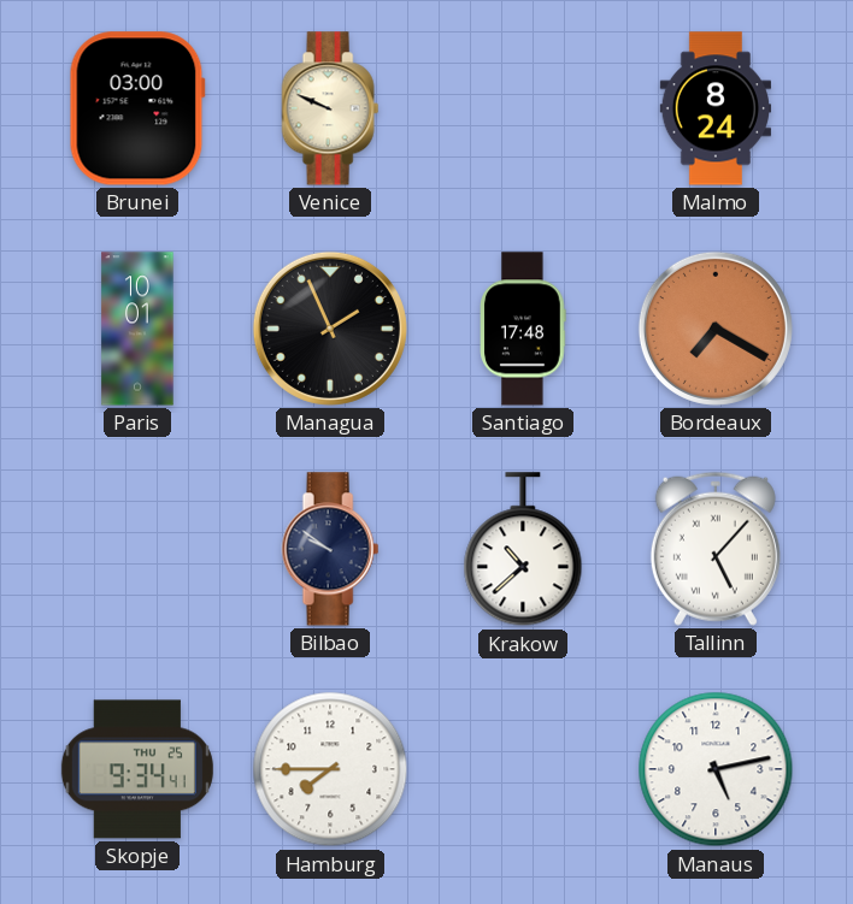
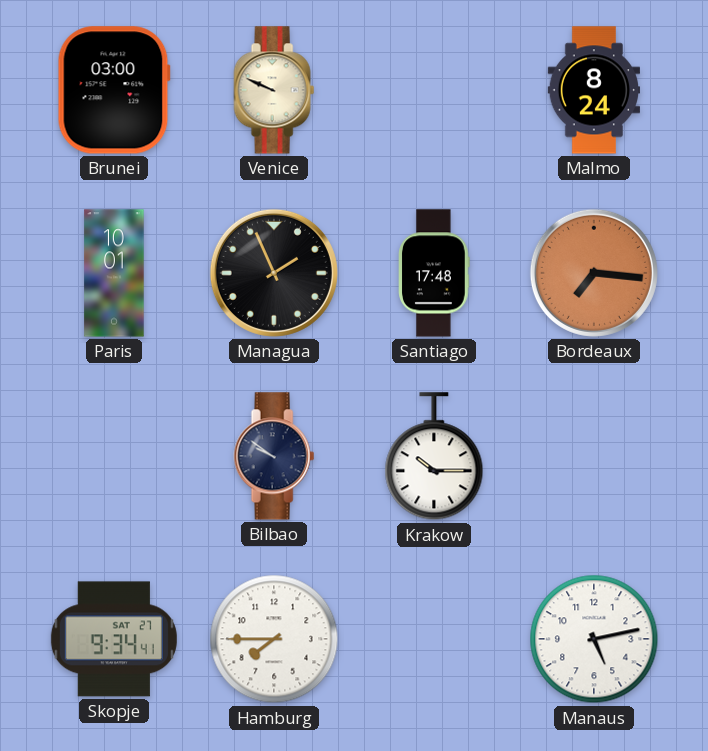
Bordeaux: 7:20 -> 7:16
Krakow: 10:38 -> 10:15
Tallinn: 5:07 -> none
Skopje date: THU 25 -> SAT 27
